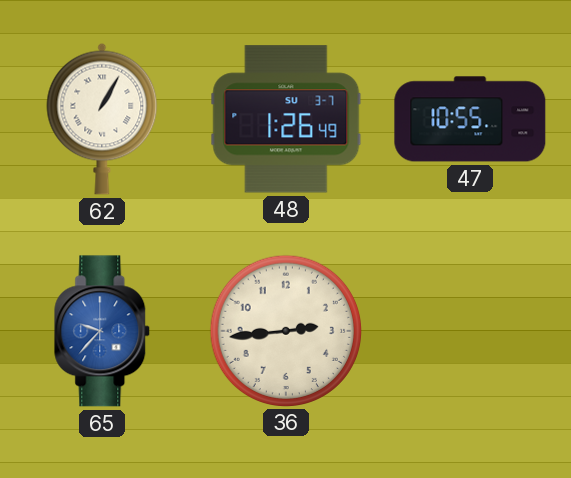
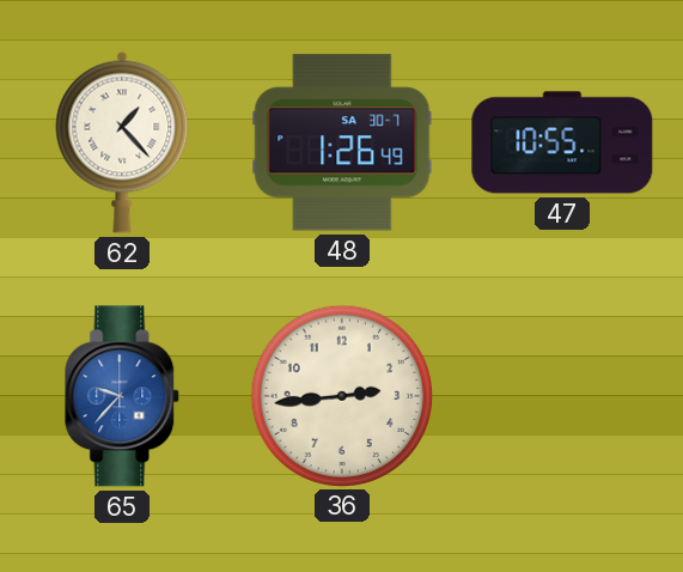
62: 1:05 -> 1:23
48 date: SU 3-7 -> SA 30-7
